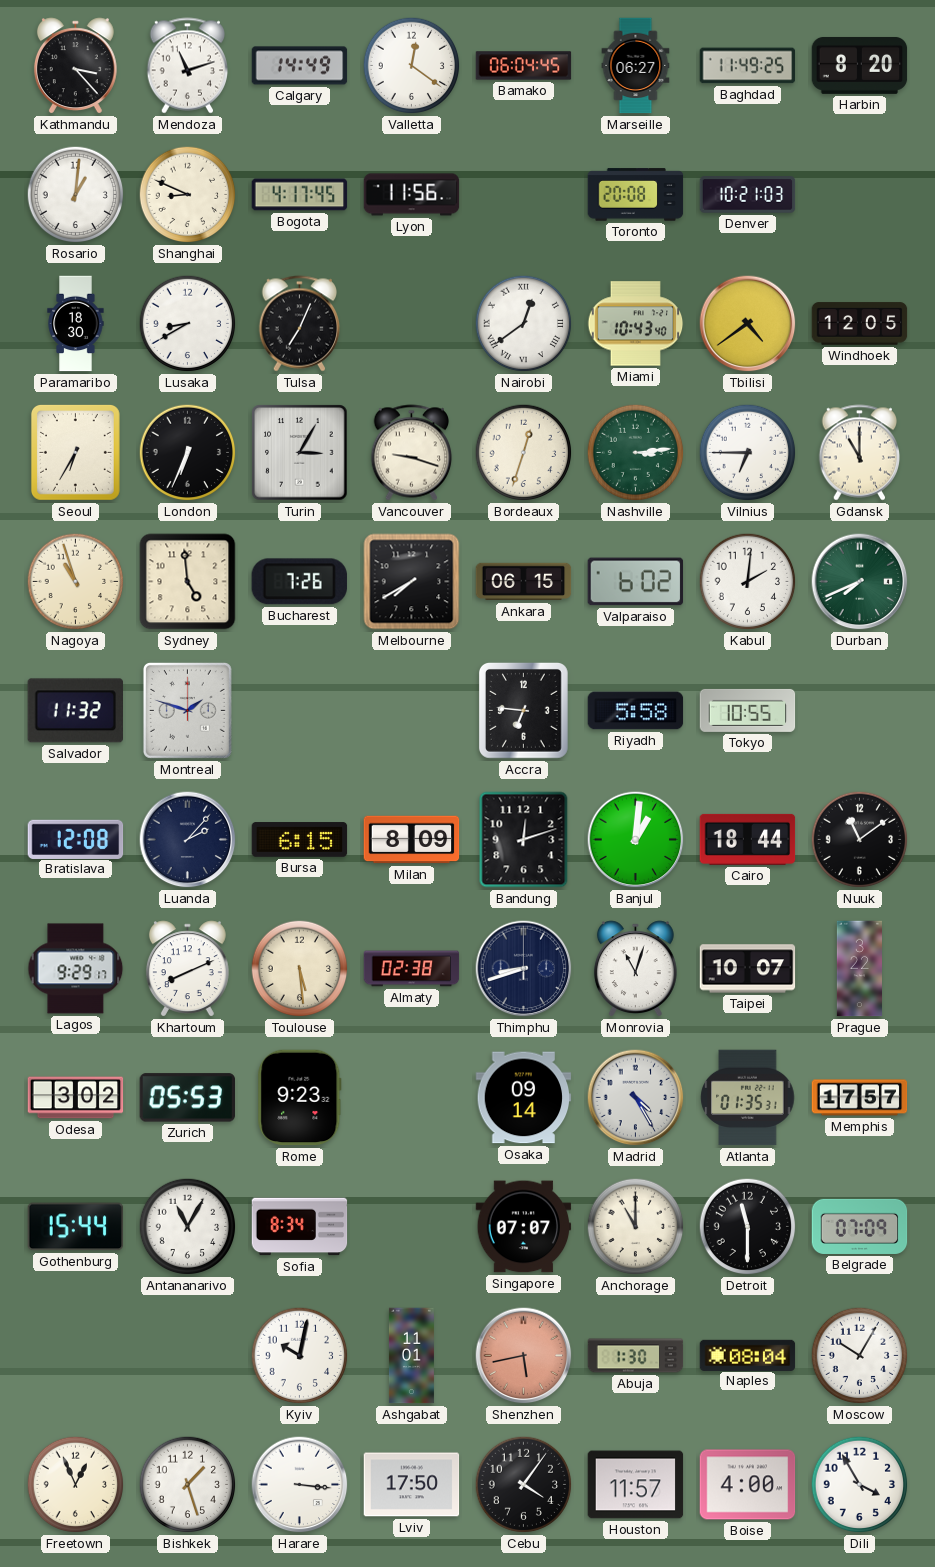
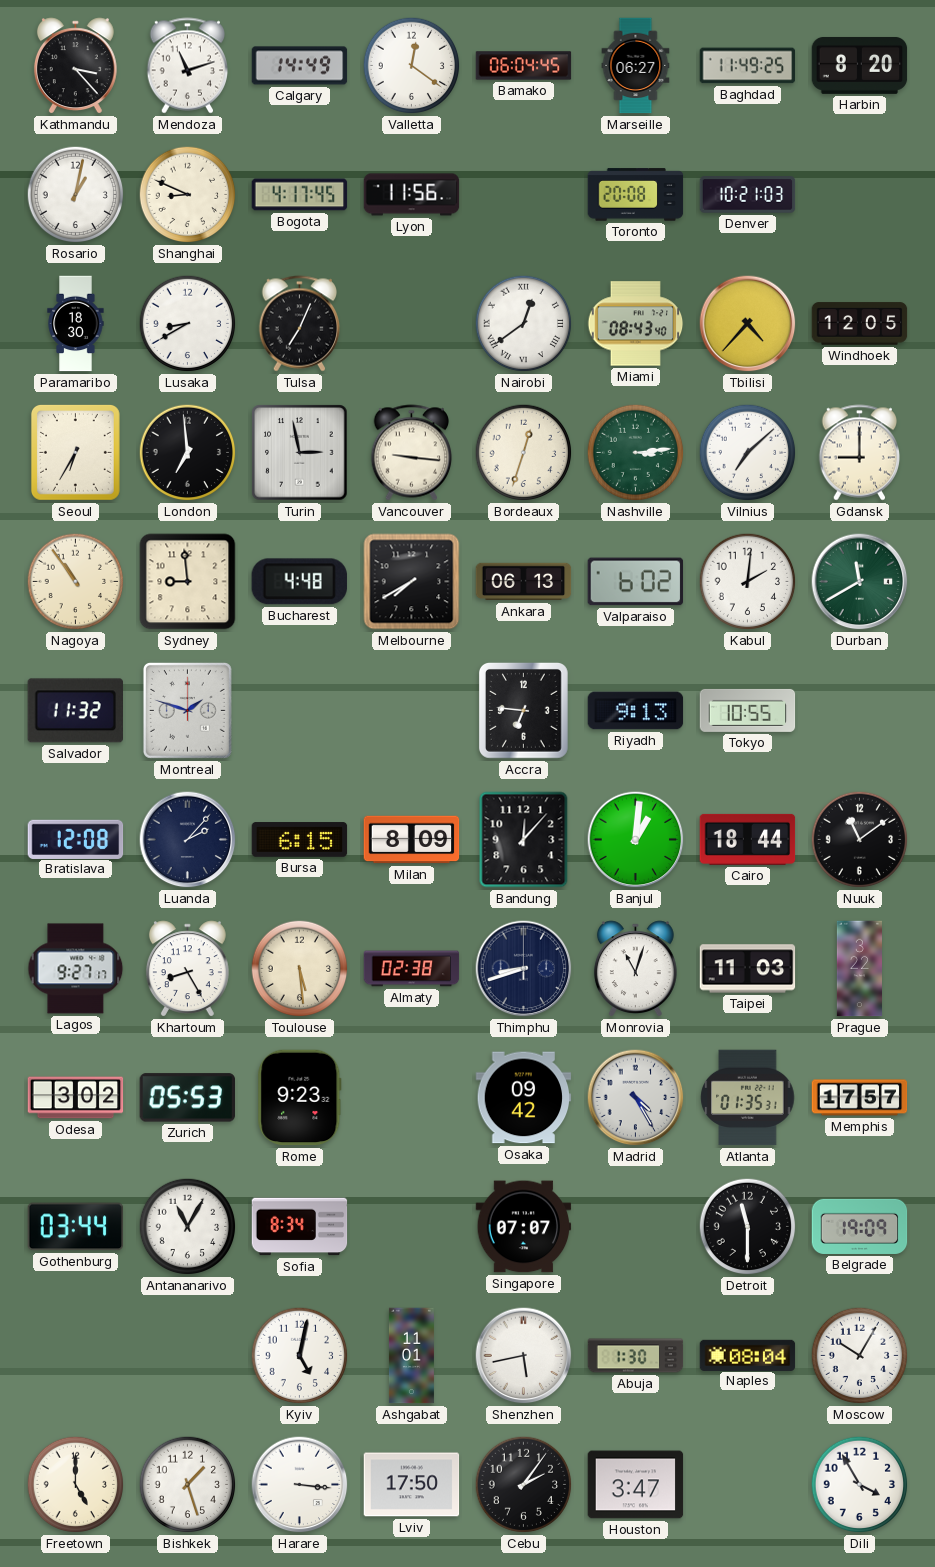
Rosario: 1:01 -> 1:02
Miami: 10:43 -> 08:43
Tbilisi: 4:39 -> 4:37
London: 6:34 -> 6:59
Turin: 3:05 -> 2:58
Vancouver: 9:18 -> 9:16
Vilnius: 6:45 -> 7:08
Gdansk: 11:00 -> 9:00
Nagoya: 10:57 -> 10:54
Sydney: 4:59 -> 8:59
Bucharest: 7:26 -> 4:48
Ankara: 06:15 -> 06:13
Durban: 7:41 -> 11:40
Riyadh: 5:58 -> 9:13
Bandung: 12:12 -> 12:07
Lagos: 9:29 -> 9:27
Khartoum: 8:11 -> 8:25
Taipei: 10:07 -> 11:03
Osaka: 09:14 -> 09:42
Gothenburg: 15:44 -> 03:44
Anchorage: 11:00 -> none
Belgrade: 07:09 -> 19:09
Kyiv: 10:02 -> 5:02
Shenzhen dial: salmon -> white
Freetown: 12:56 -> 5:00
Cebu: 4:06 -> 2:06
Houston: 11:57 -> 3:47
Boise: 4:00 -> none
